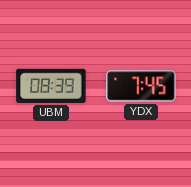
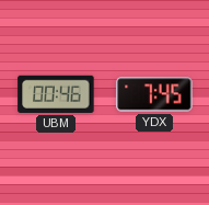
UBM: 08:39 -> 00:46
